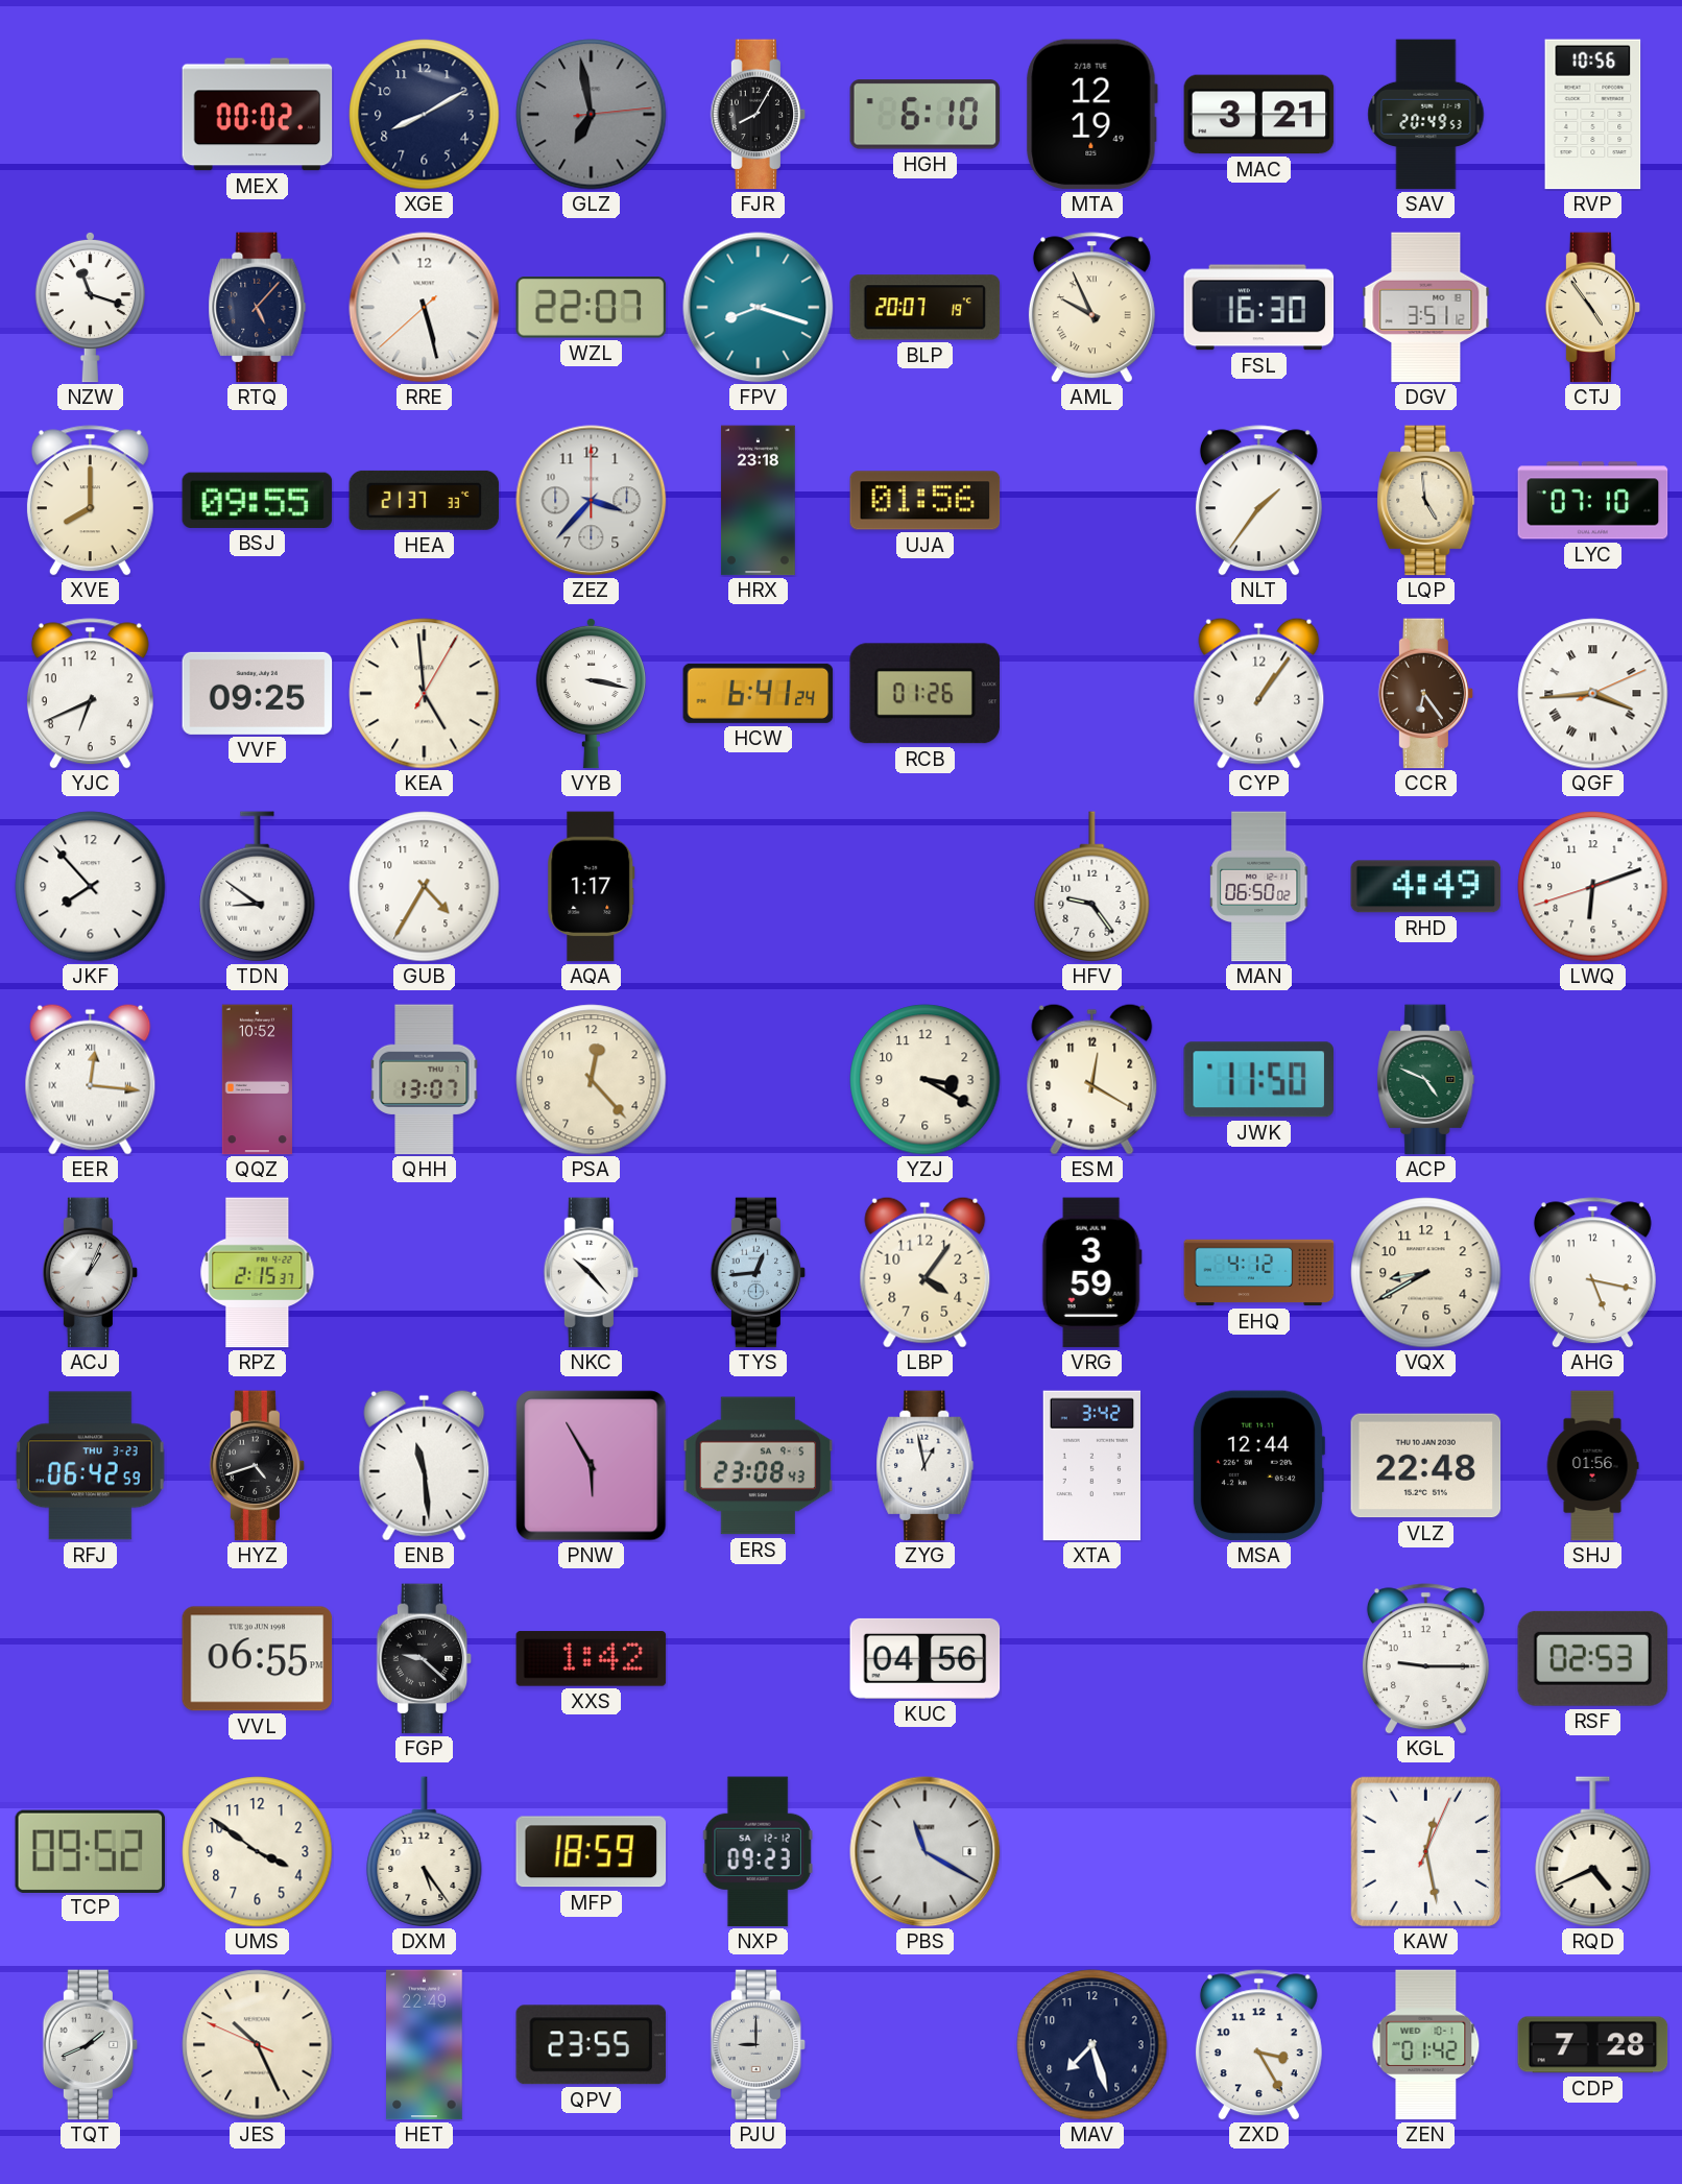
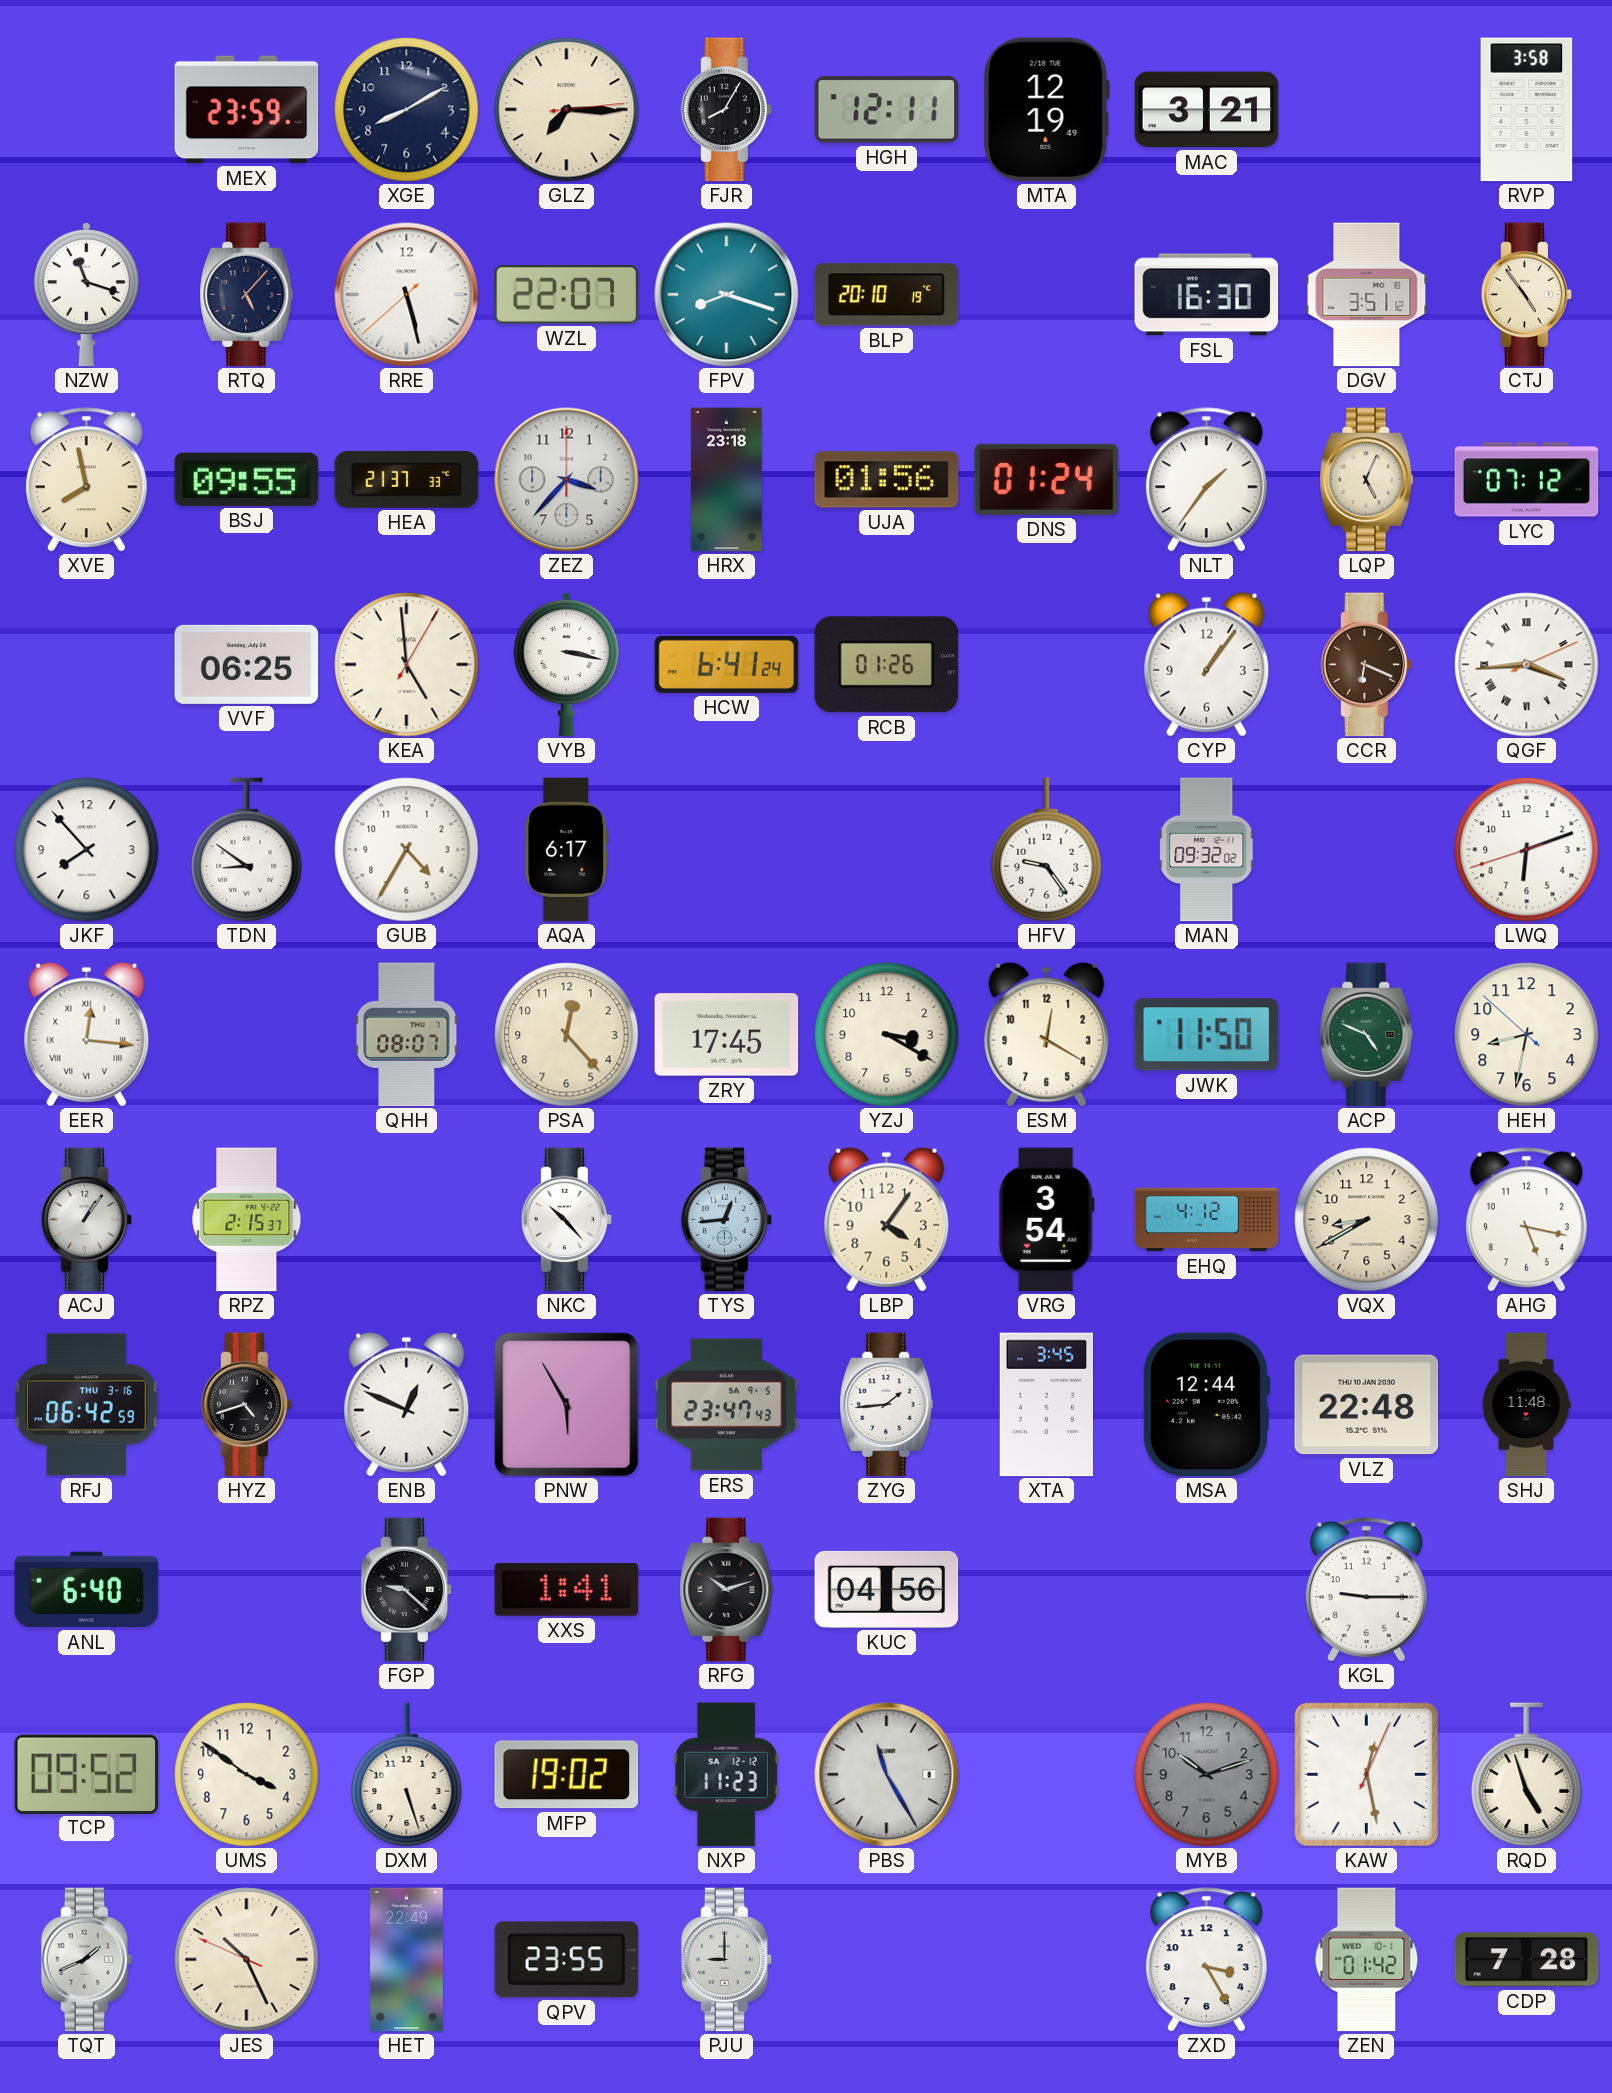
MEX: 00:02 -> 23:59
GLZ: 6:58 -> 7:15
GLZ dial: grey -> cream
HGH: 6:10 -> 12:11
SAV: 20:49 -> none
RVP: 10:56 -> 3:58
BLP: 20:07 -> 20:10
AML: 9:56 -> none
XVE: 8:00 -> 7:58
DNS: none -> 01:24
LQP: 4:59 -> 5:04
LYC: 07:10 -> 07:12
YJC: 6:41 -> none
VVF: 09:25 -> 06:25
CCR: 6:24 -> 6:19
AQA: 1:17 -> 6:17
MAN: 06:50 -> 09:32
RHD: 4:49 -> none
QQZ: 10:52 -> none
QHH: 13:07 -> 08:07
ZRY: none -> 17:45
HEH: none -> 8:31
ACJ: 1:04 -> 1:06
VRG: 3:59 -> 3:54
RFJ date: THU 3-23 -> THU 3-16
ENB: 11:29 -> 12:49
ERS: 23:08 -> 23:47
ZYG: 12:58 -> 1:44
XTA: 3:42 -> 3:45
SHJ: 01:56 -> 11:48
ANL: none -> 6:40
VVL: 06:55 -> none
XXS: 1:42 -> 1:41
RFG: none -> 10:12
RSF: 02:53 -> none
DXM: 5:24 -> 5:27
MFP: 18:59 -> 19:02
NXP: 09:23 -> 11:23
PBS: 11:20 -> 11:25
MYB: none -> 10:12
RQD: 4:41 -> 4:57
MAV: 7:27 -> none
